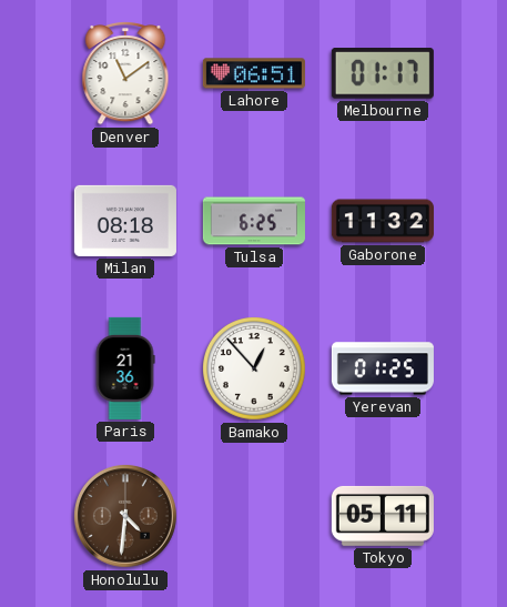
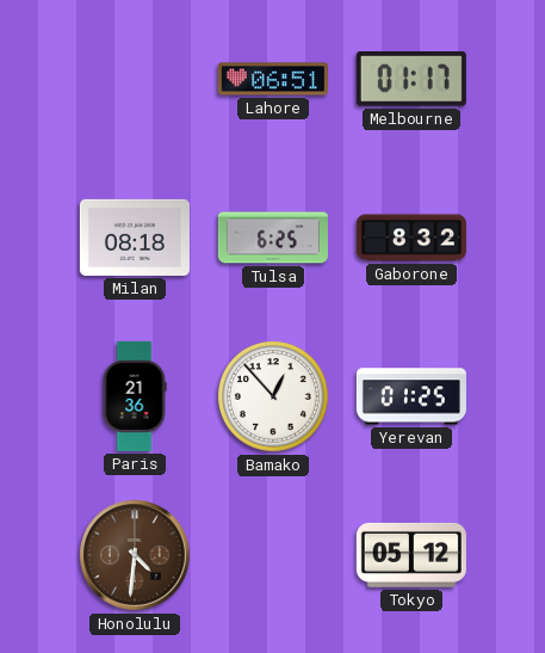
Denver: 11:09 -> none
Gaborone: 11:32 -> 8:32
Tokyo: 05:11 -> 05:12
